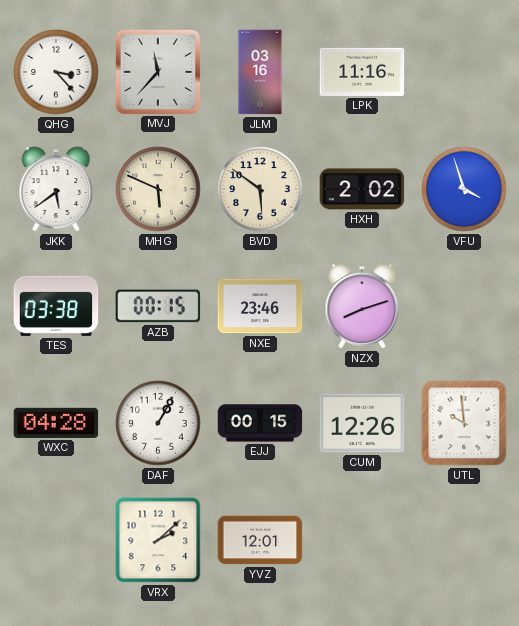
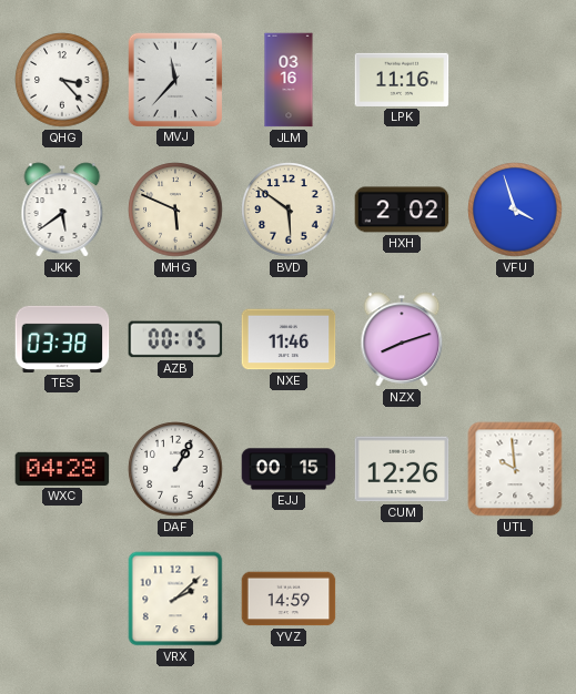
NXE: 23:46 -> 11:46
YVZ: 12:01 -> 14:59
